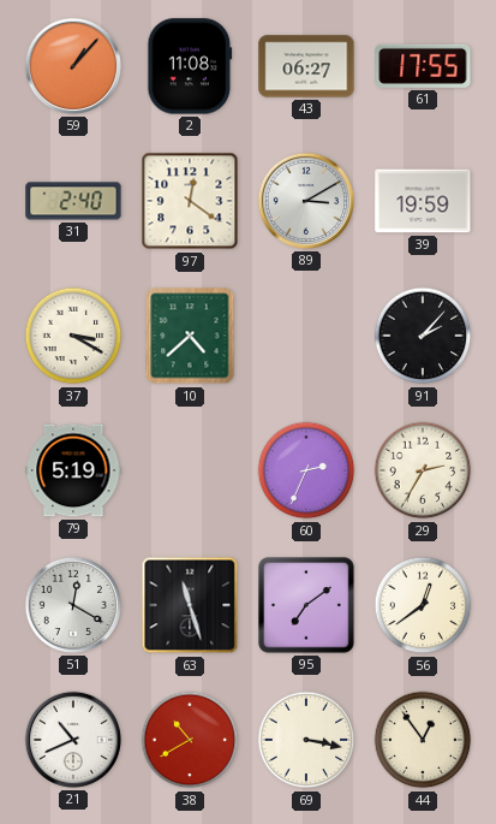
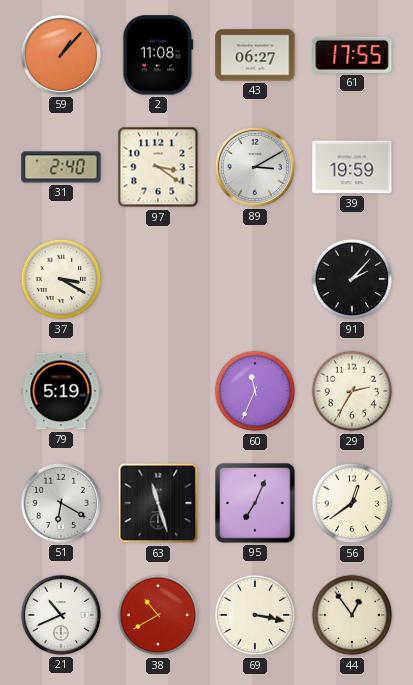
97: 12:21 -> 3:21
10: 4:38 -> none
60: 2:34 -> 11:34
51: 12:20 -> 6:20
95: 7:09 -> 7:04
